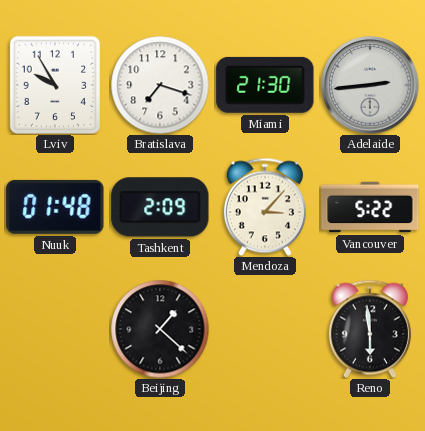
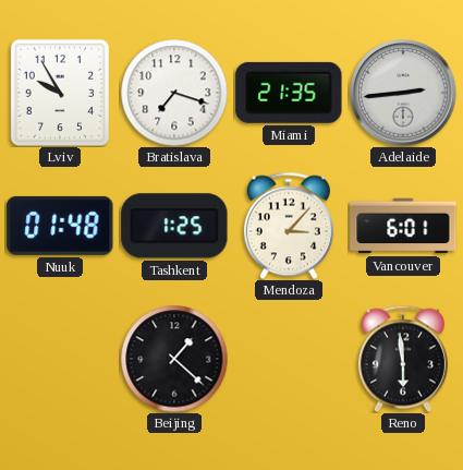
Miami: 21:30 -> 21:35
Tashkent: 2:09 -> 1:25
Vancouver: 5:22 -> 6:01
